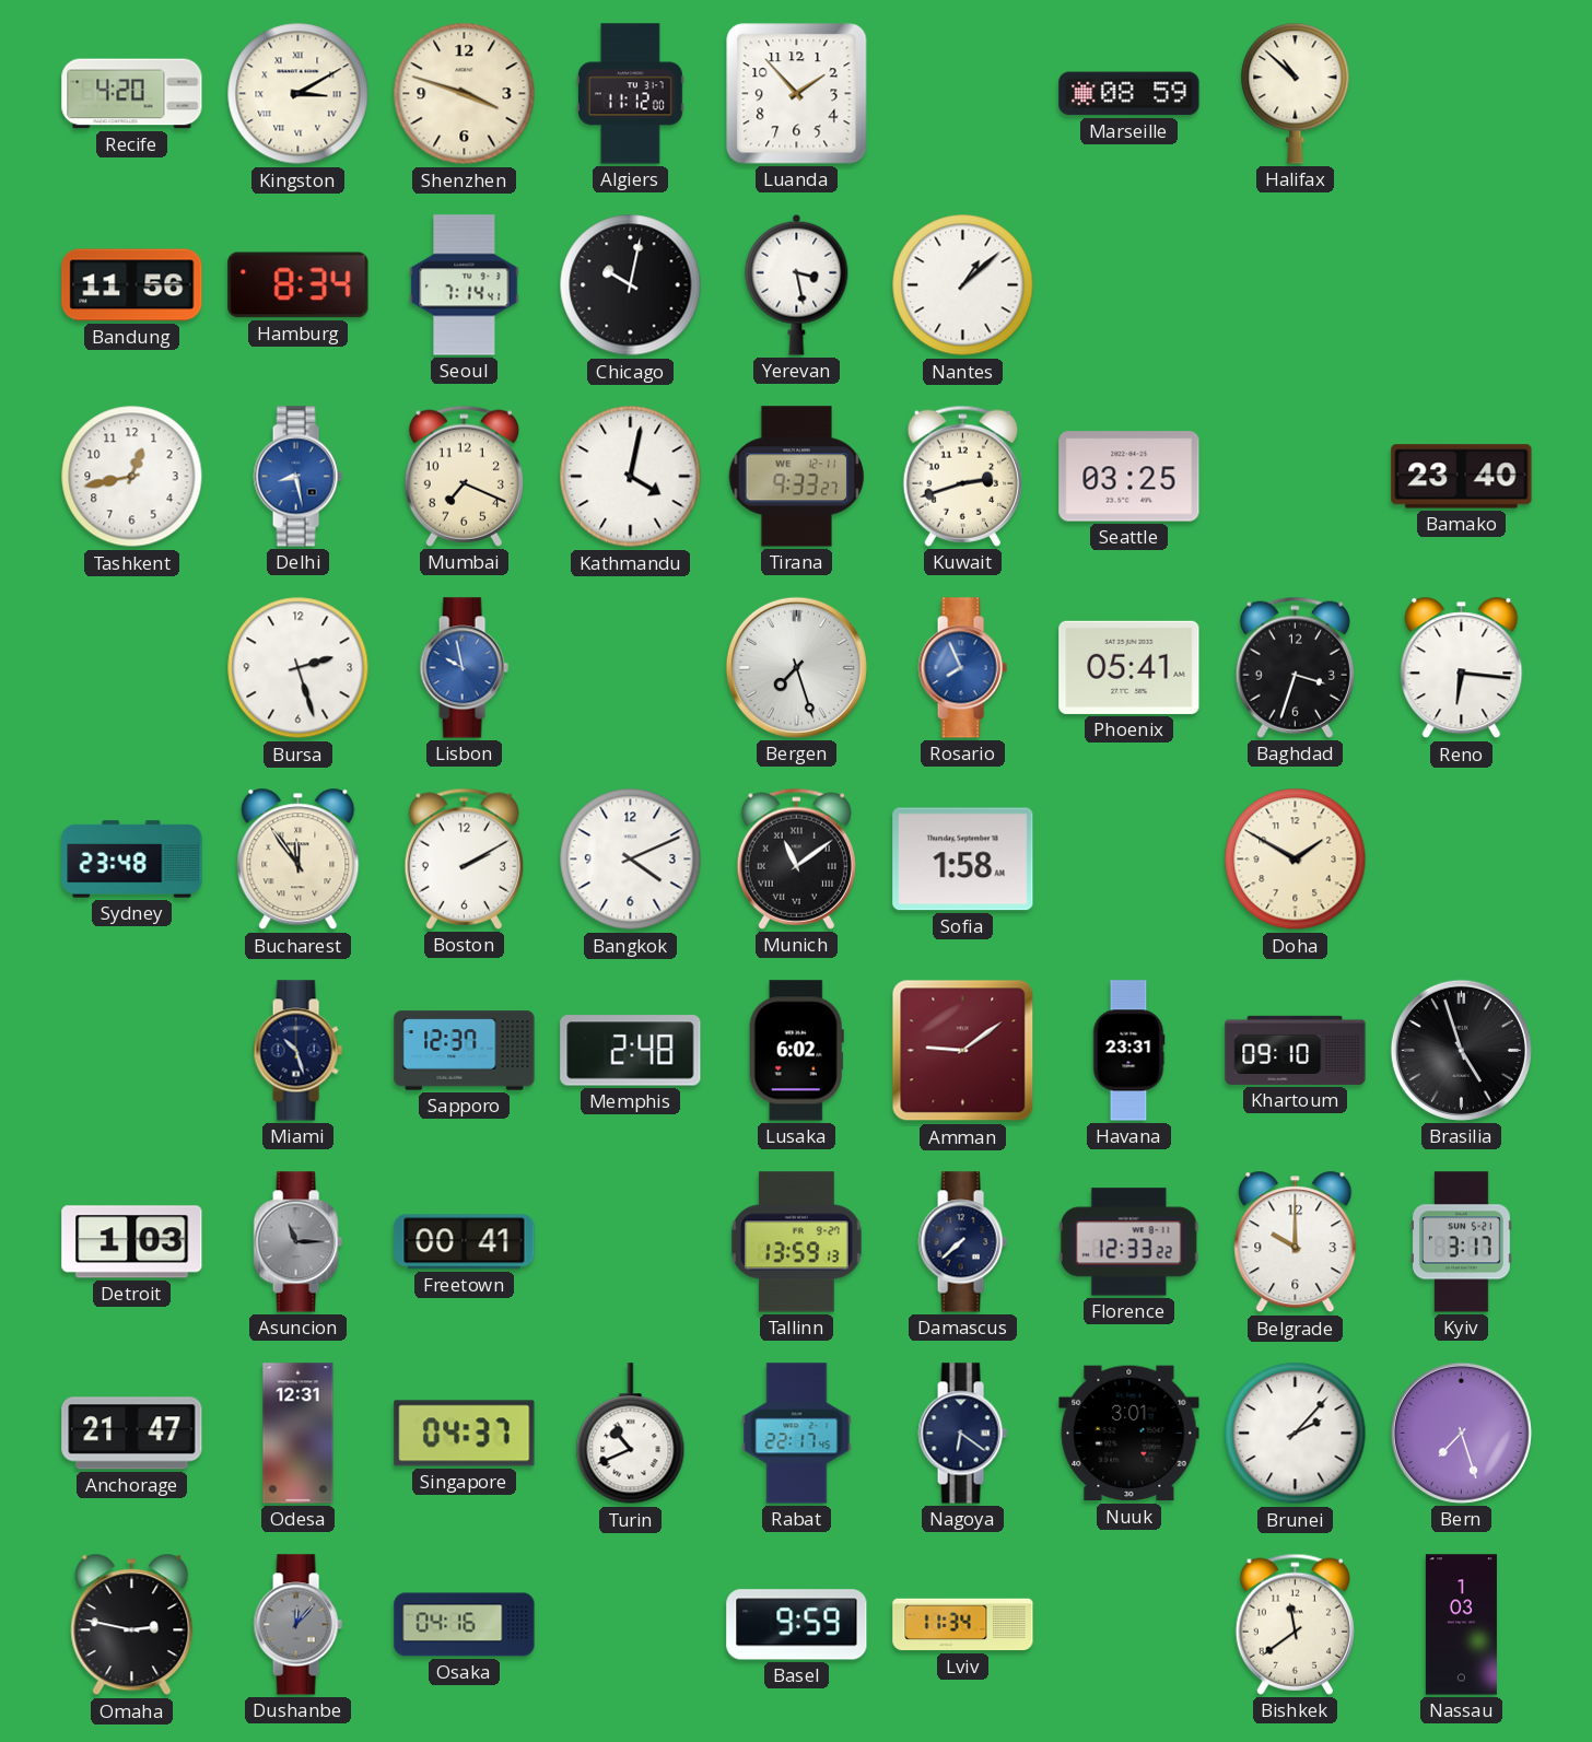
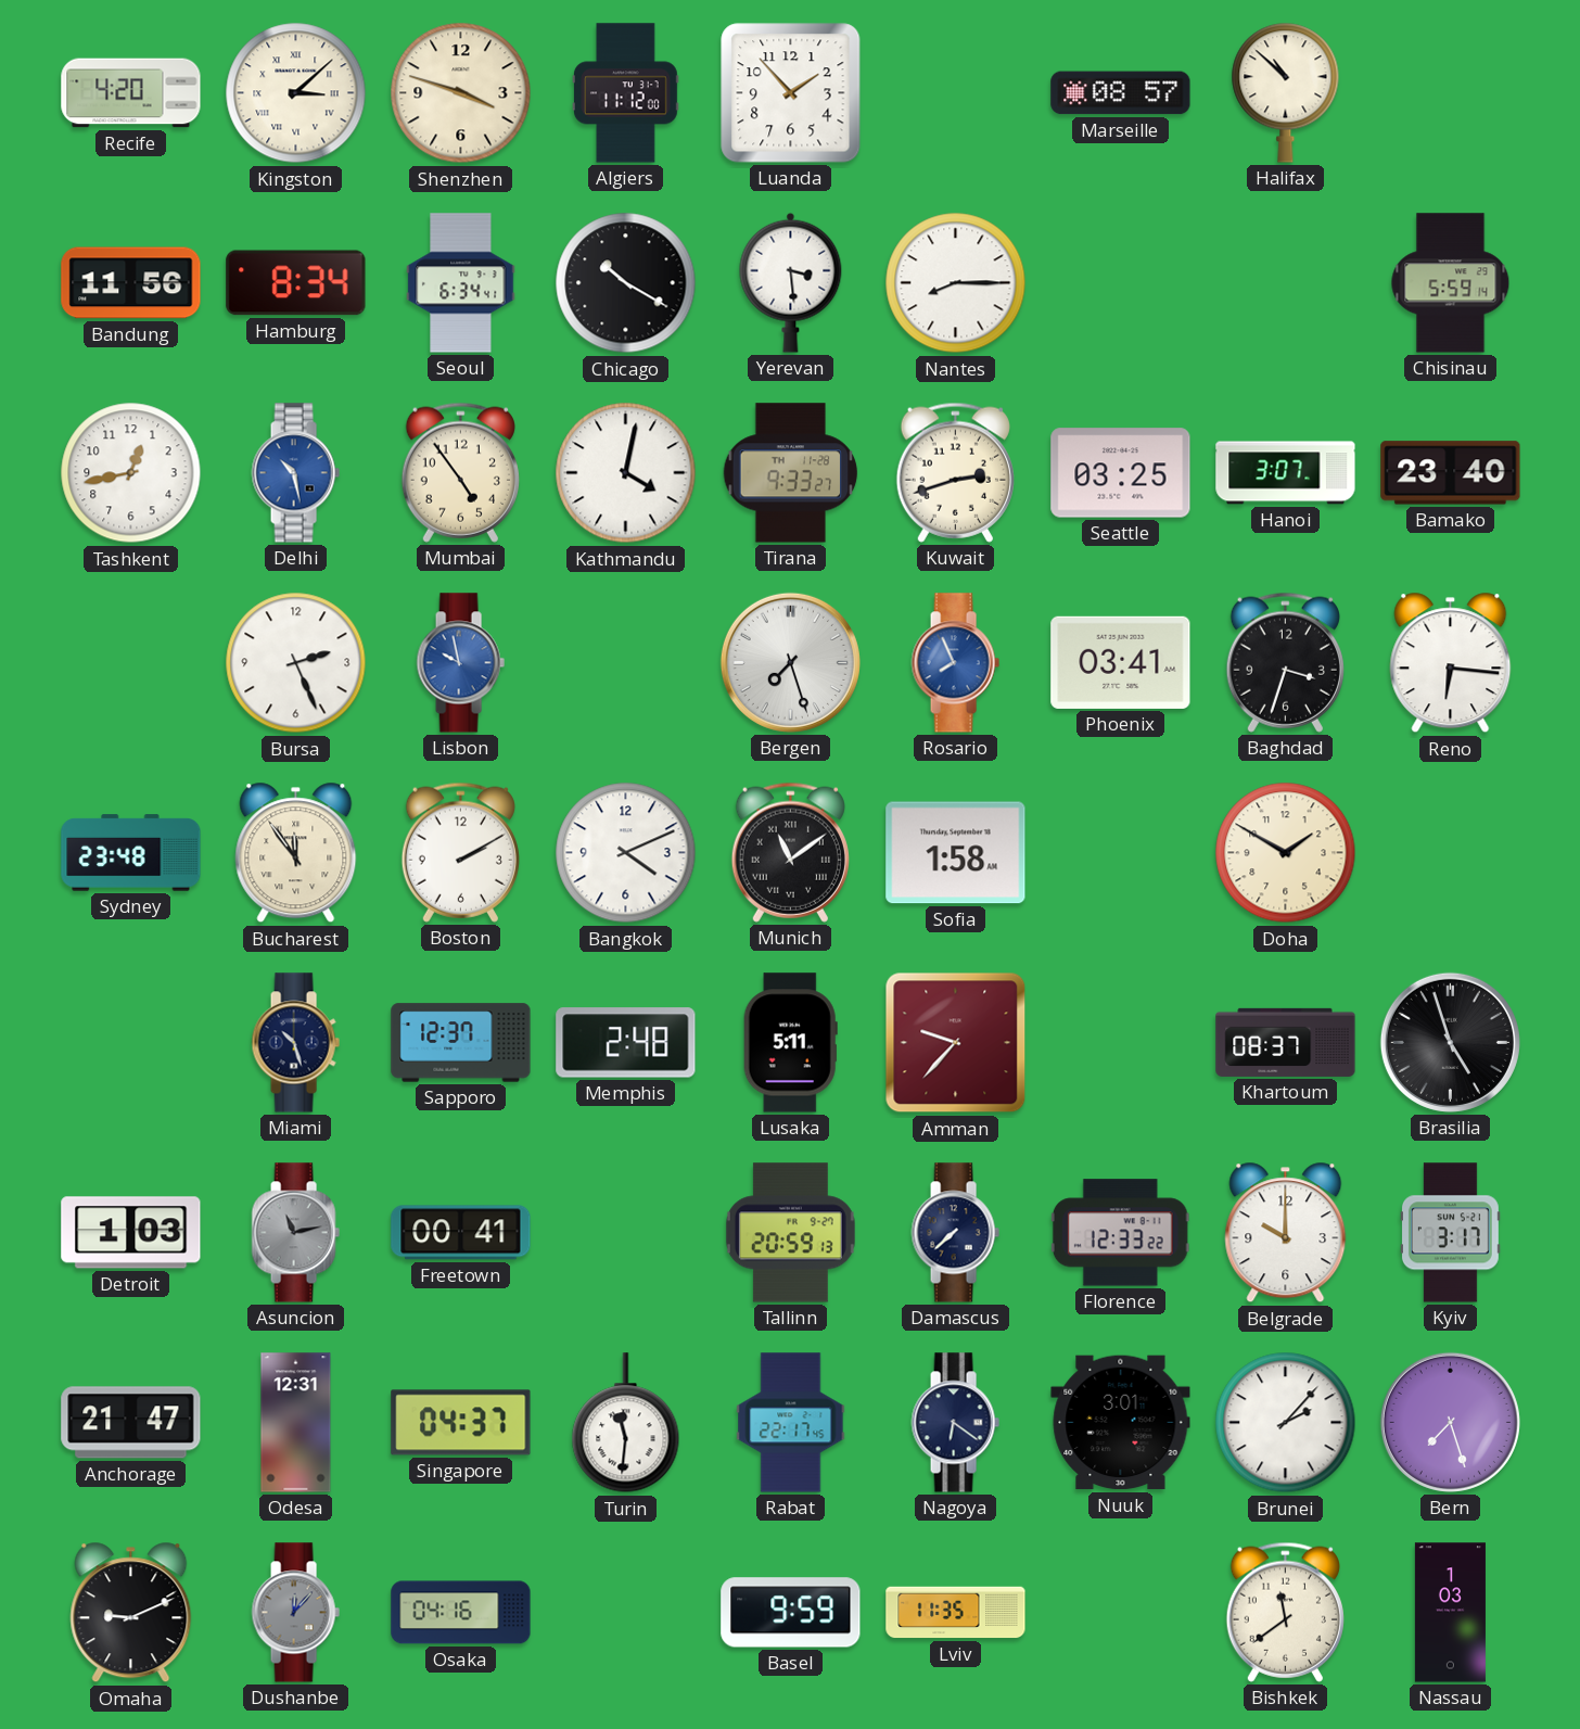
Kingston: 3:10 -> 3:08
Marseille: 08:59 -> 08:57
Seoul: 7:14 -> 6:34
Chicago: 10:02 -> 10:20
Yerevan: 3:28 -> 3:29
Nantes: 1:08 -> 8:15
Chisinau: none -> 5:59
Delhi: 8:28 -> 10:28
Mumbai: 7:19 -> 4:54
Tirana date: WE 12-11 -> TH 11-28
Hanoi: none -> 3:07
Bursa: 2:27 -> 2:26
Phoenix: 05:41 -> 03:41
Lusaka: 6:02 -> 5:11
Amman: 9:09 -> 9:37
Havana: 23:31 -> none
Khartoum: 09:10 -> 08:37
Asuncion: 11:15 -> 11:13
Tallinn: 13:59 -> 20:59
Turin: 10:41 -> 11:31
Omaha: 2:47 -> 9:11
Lviv: 11:34 -> 11:35
